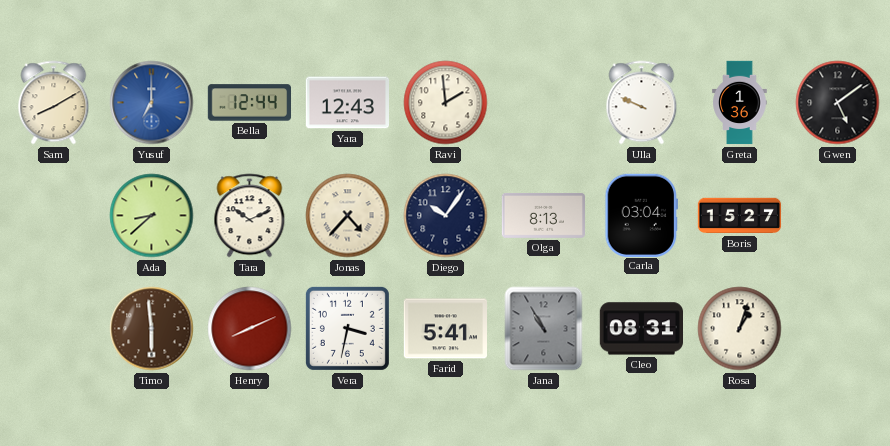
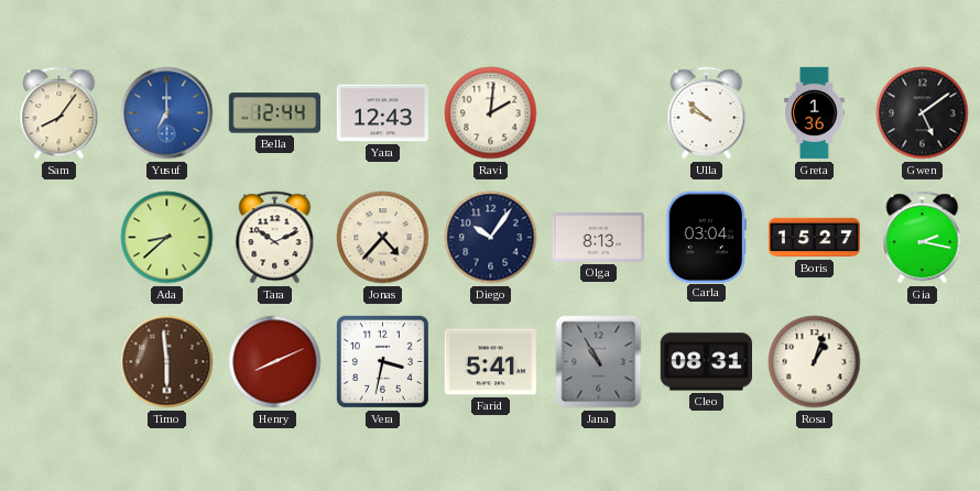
Sam: 8:10 -> 8:06
Ravi: 1:59 -> 2:01
Ulla: 9:49 -> 9:52
Gia: none -> 2:17
